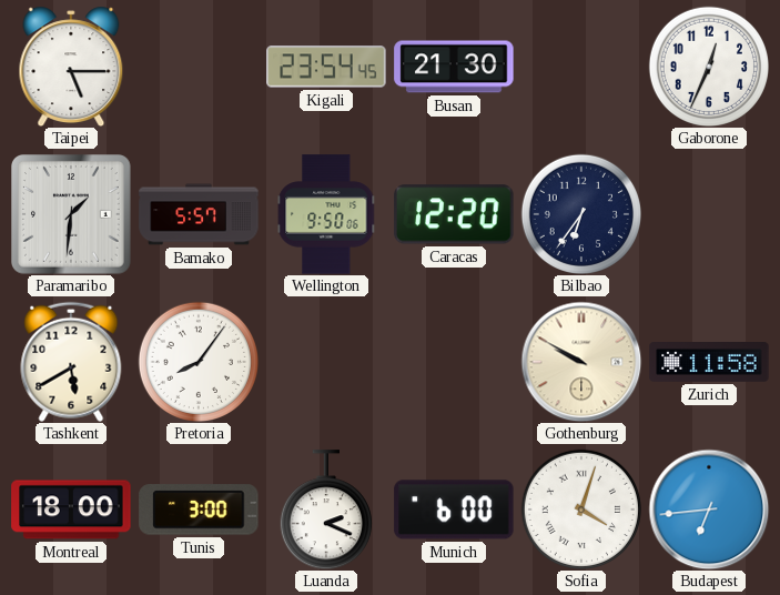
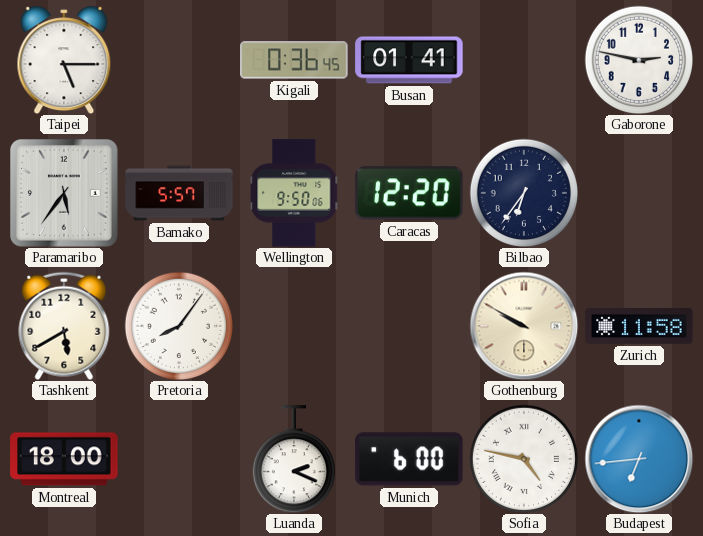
Kigali: 23:54 -> 0:36
Busan: 21:30 -> 01:41
Gaborone: 12:34 -> 2:47
Paramaribo: 1:31 -> 5:36
Tunis: 3:00 -> none
Sofia: 4:03 -> 4:47
